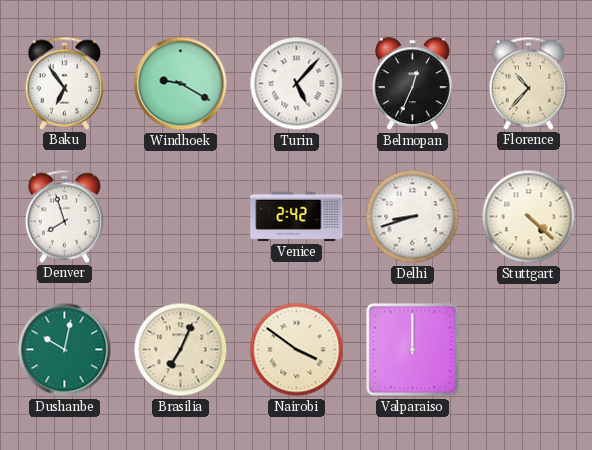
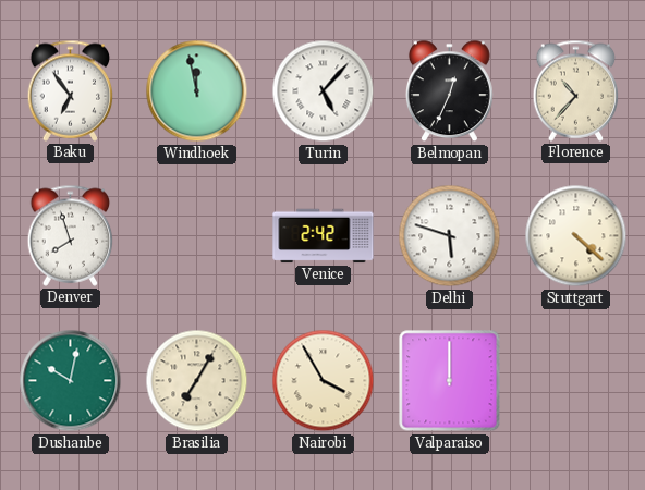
Windhoek: 9:20 -> 11:58
Delhi: 8:42 -> 5:48
Brasilia: 7:04 -> 7:05
Nairobi: 3:51 -> 3:55
